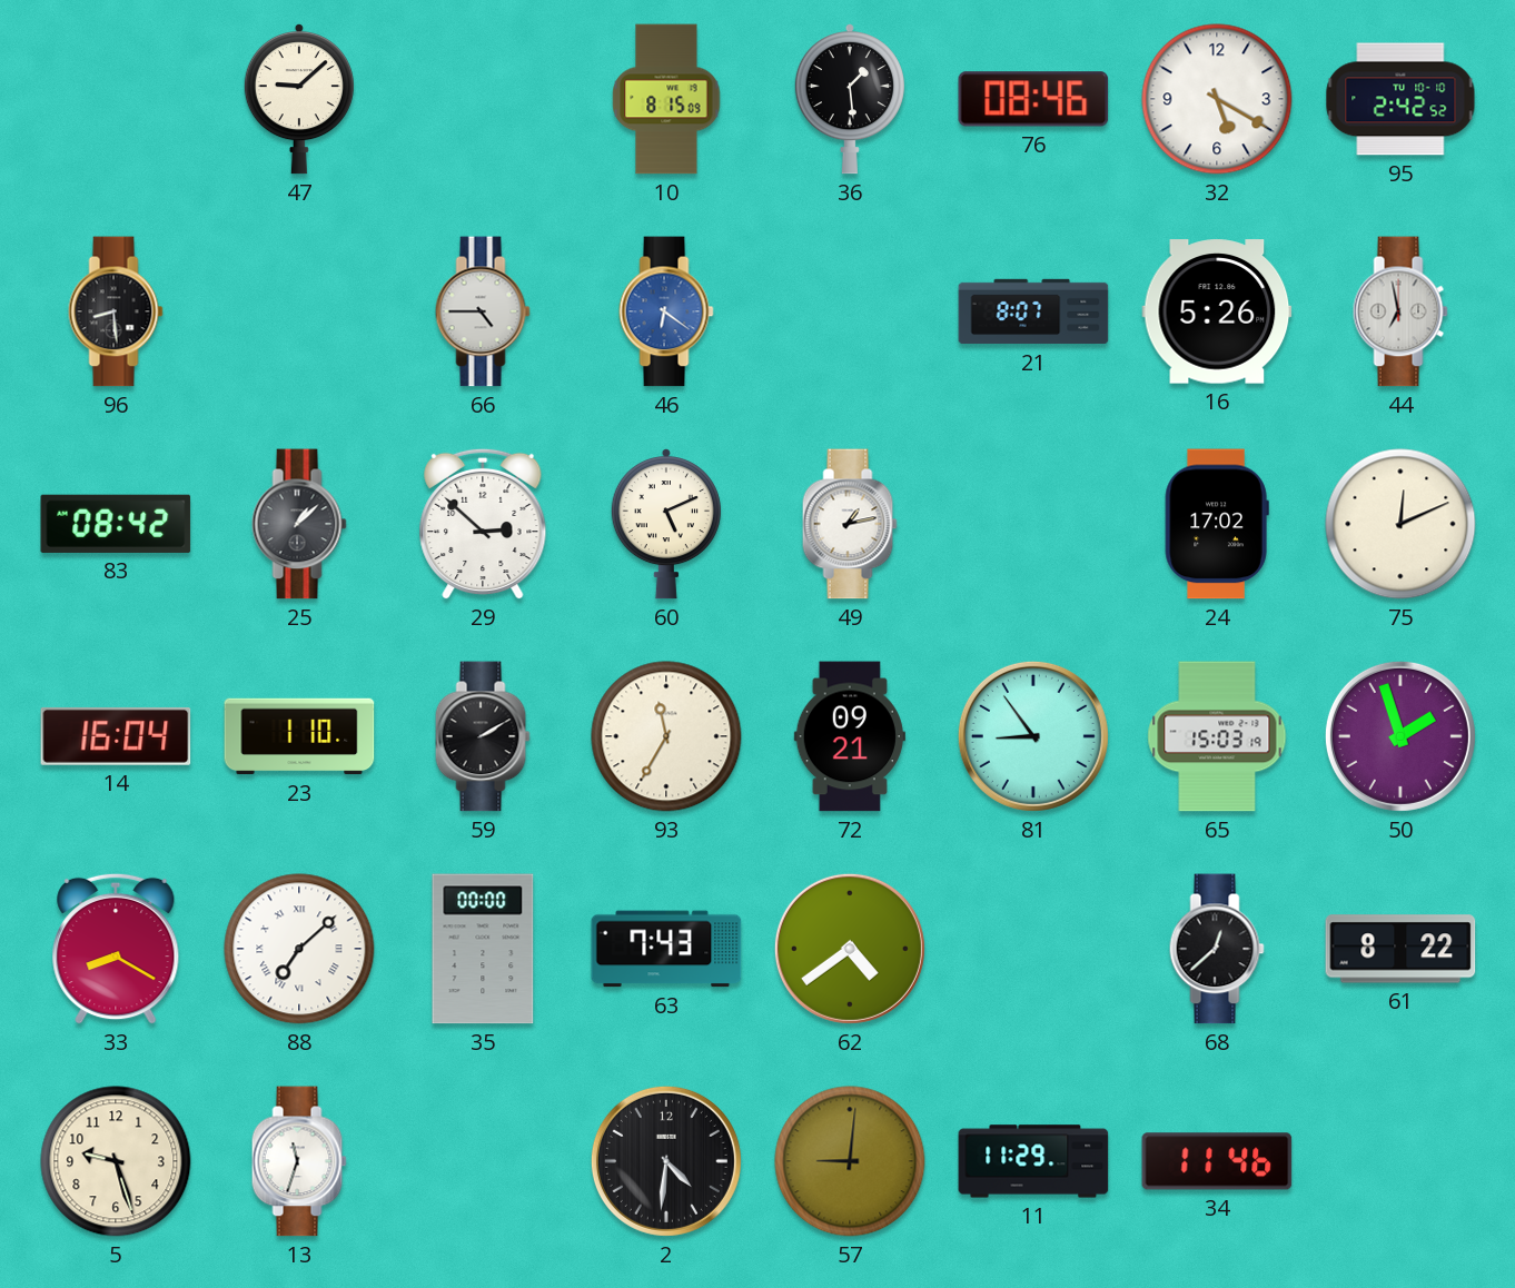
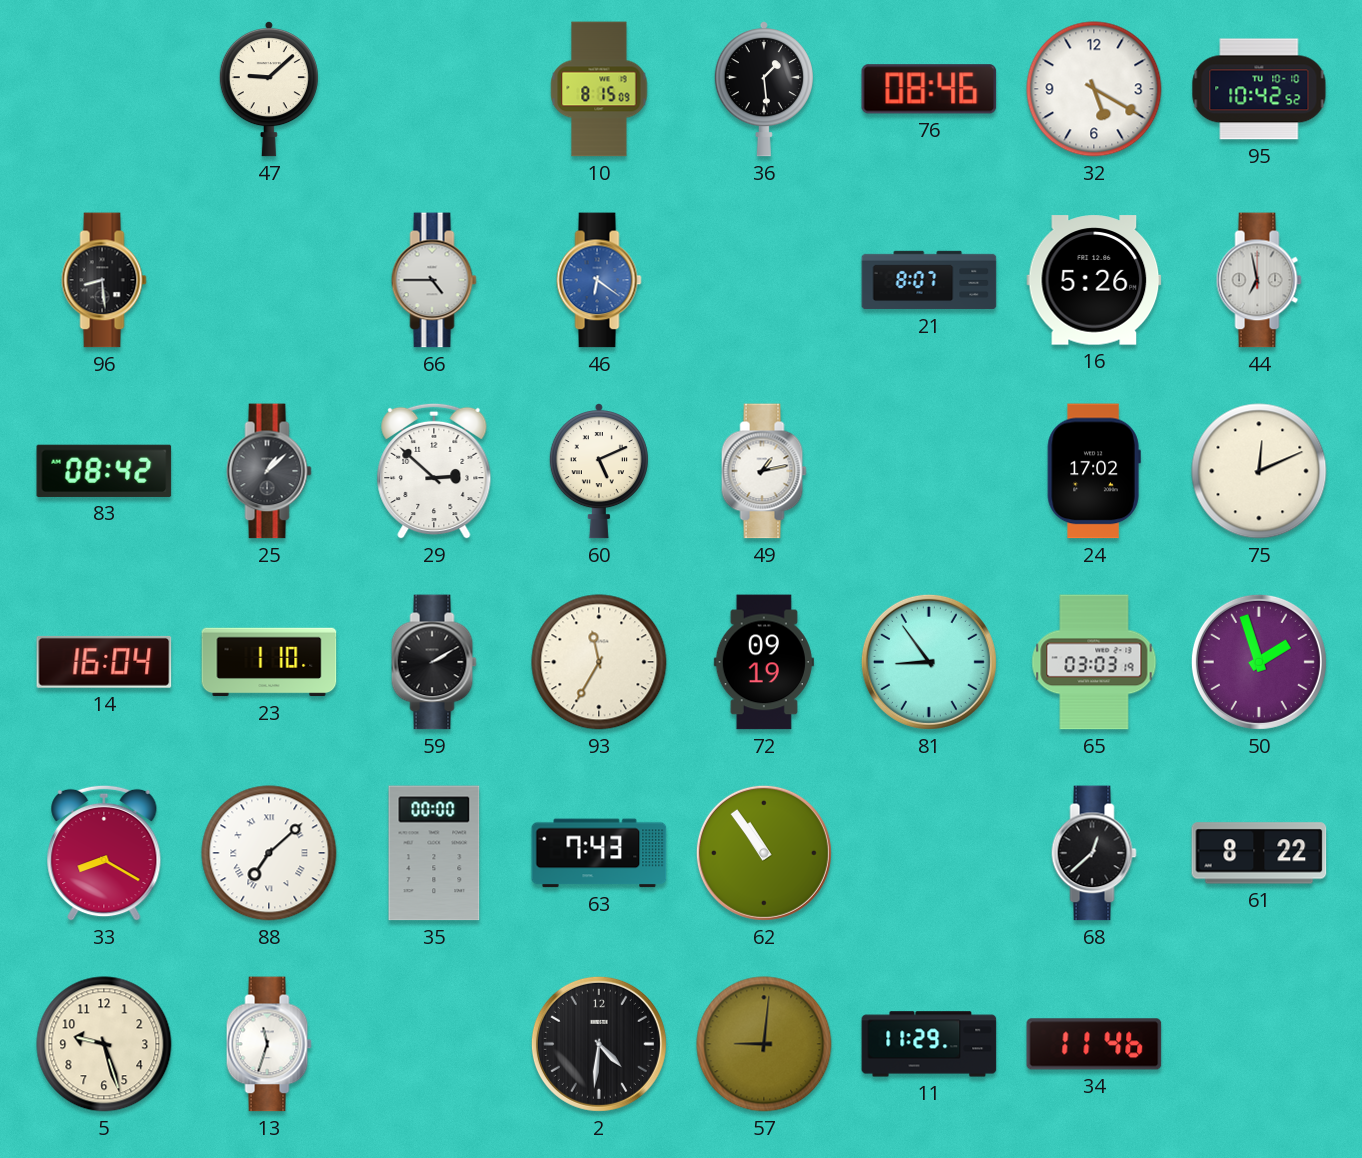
95: 2:42 -> 10:42
72: 09:21 -> 09:19
65: 15:03 -> 03:03
62: 4:39 -> 10:54
